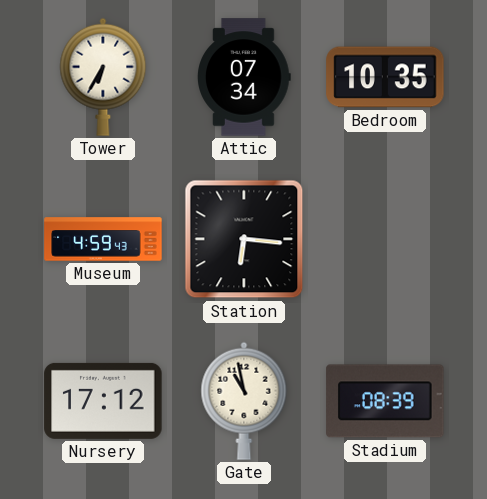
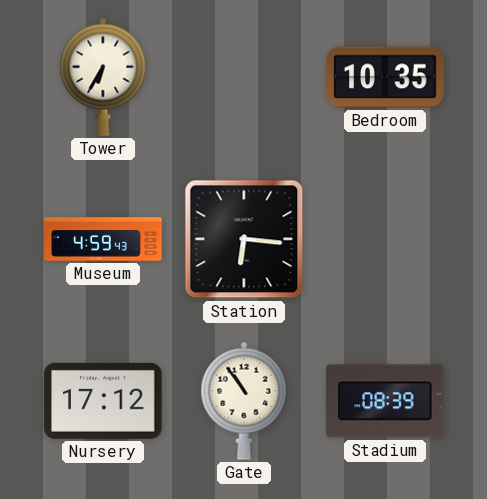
Attic: 07:34 -> none
Gate: 10:58 -> 10:54
